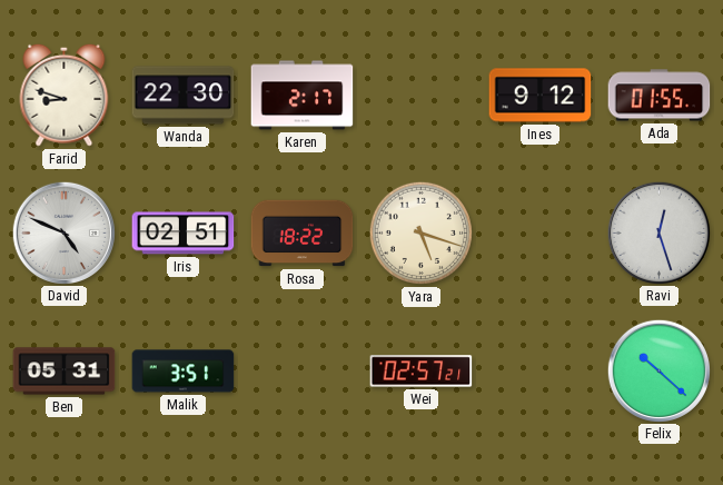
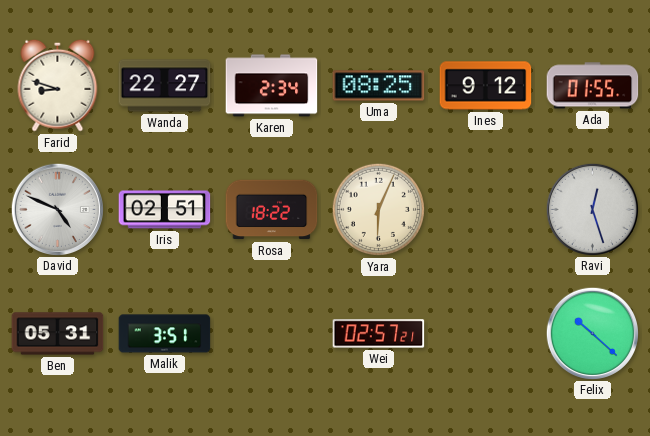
Wanda: 22:30 -> 22:27
Karen: 2:17 -> 2:34
Uma: none -> 08:25
Yara: 5:18 -> 6:04
